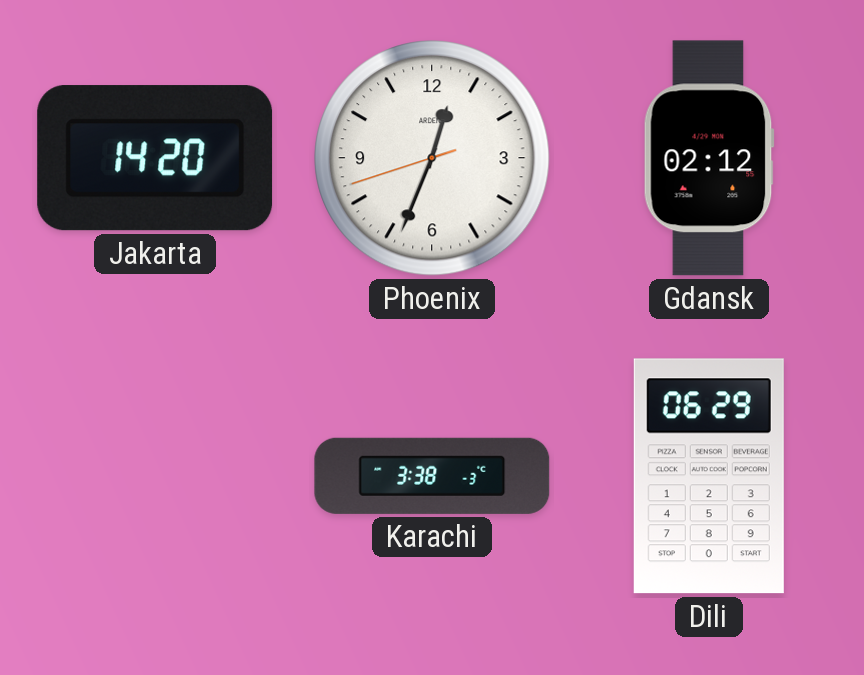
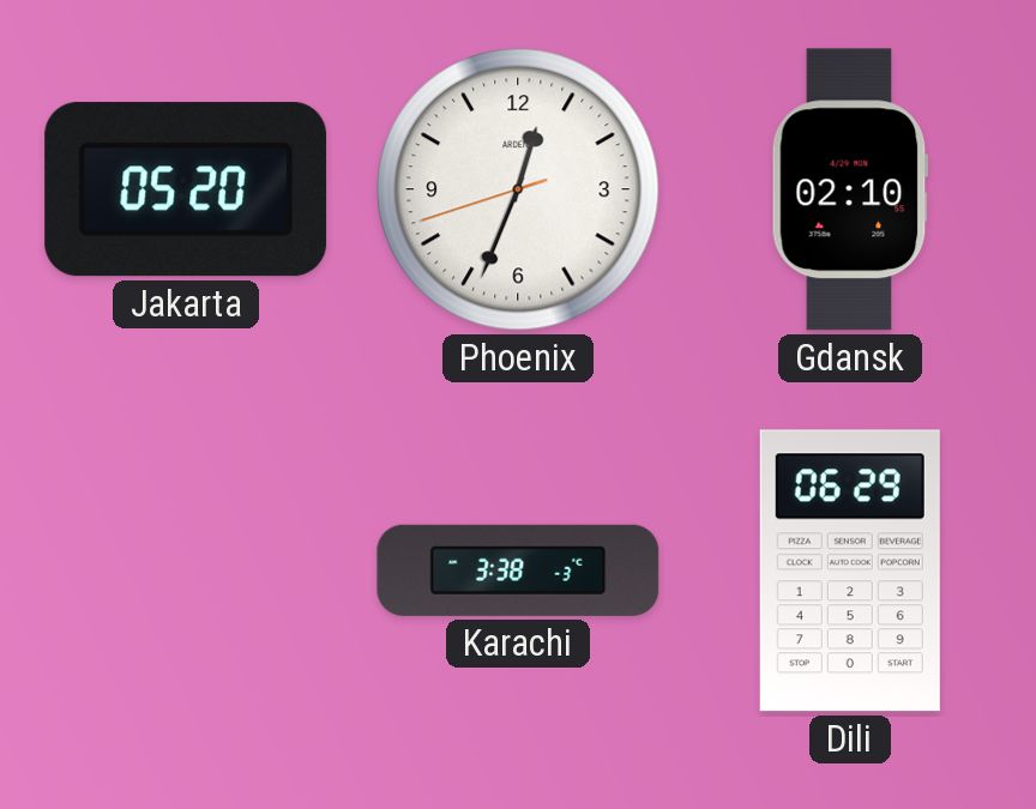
Jakarta: 14:20 -> 05:20
Gdansk: 02:12 -> 02:10
